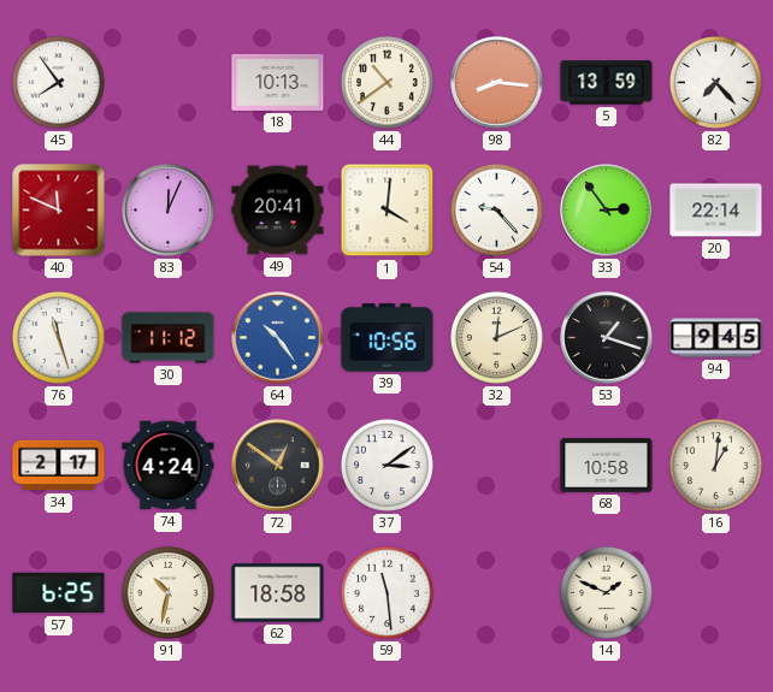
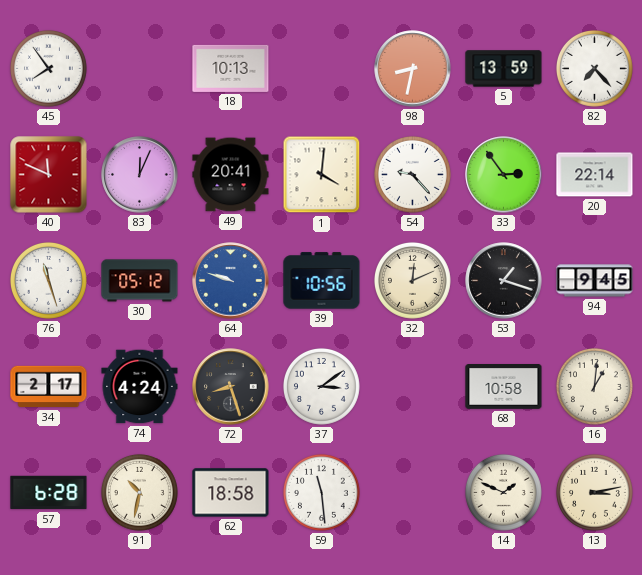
44: 10:39 -> none
98: 8:16 -> 8:32
30: 11:12 -> 05:12
64: 10:24 -> 9:48
72: 12:51 -> 8:27
57: 6:25 -> 6:28
13: none -> 3:13
